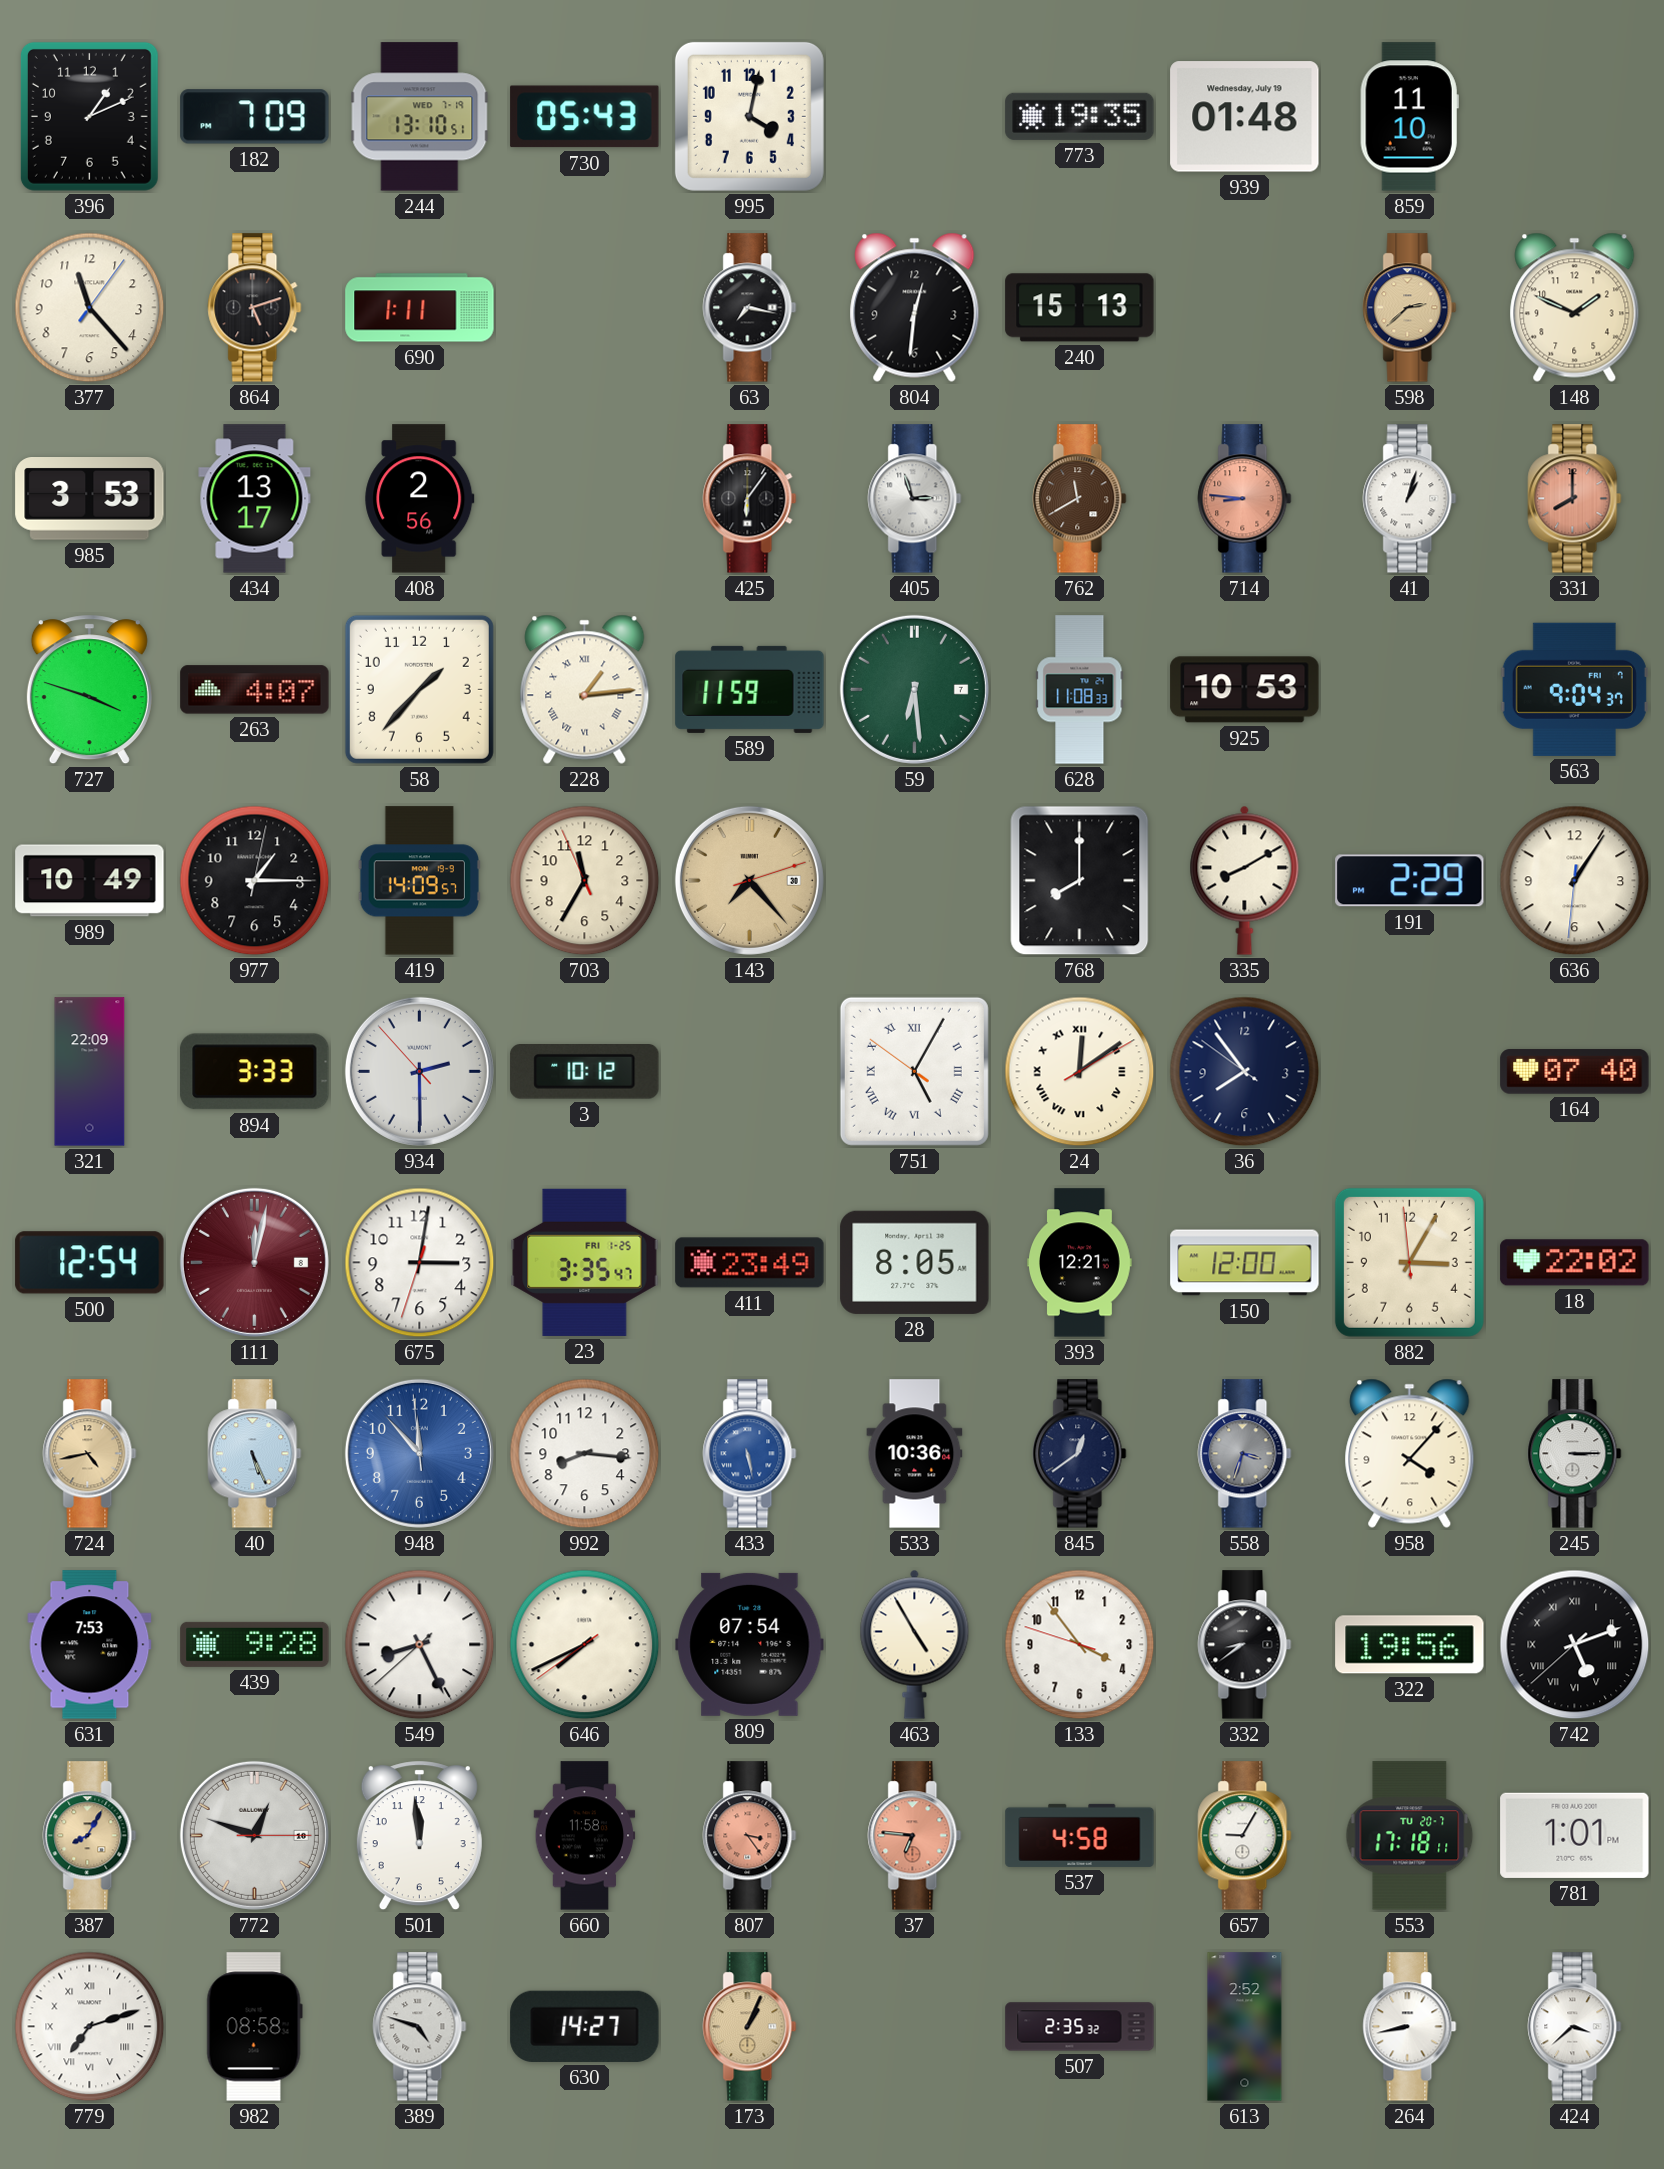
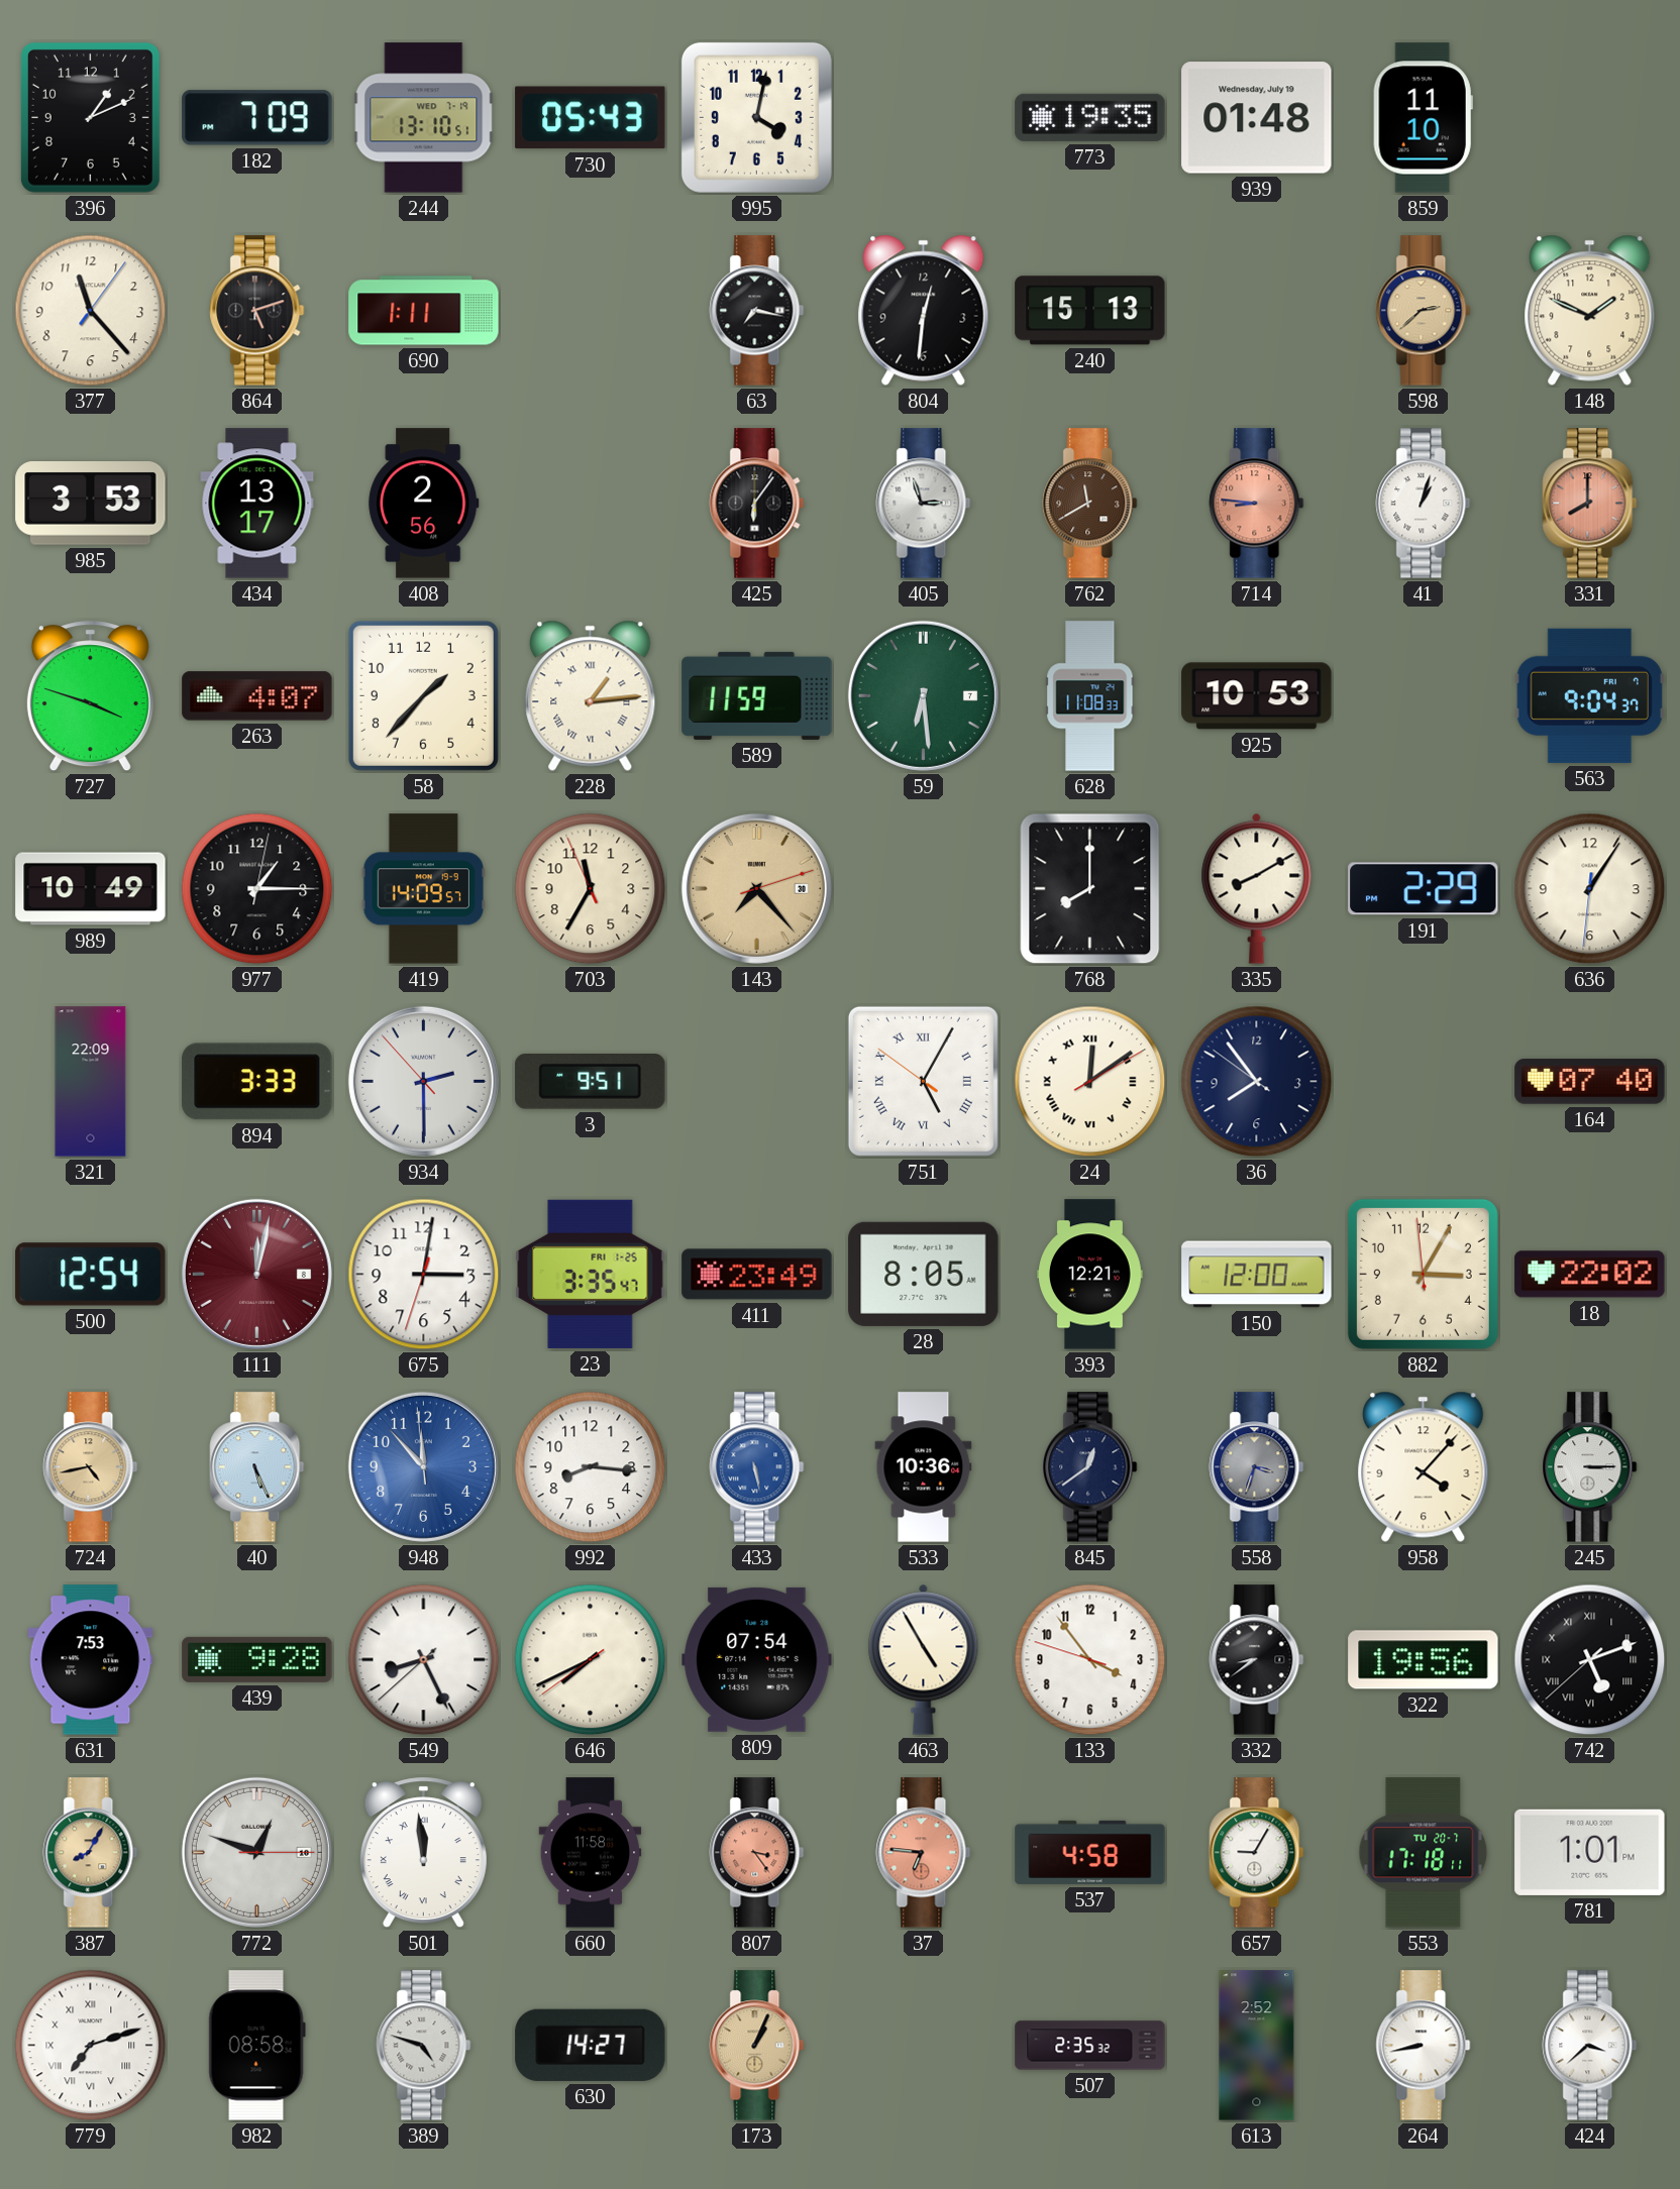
3: 10:12 -> 9:51
501 numerals: Arabic -> Roman
